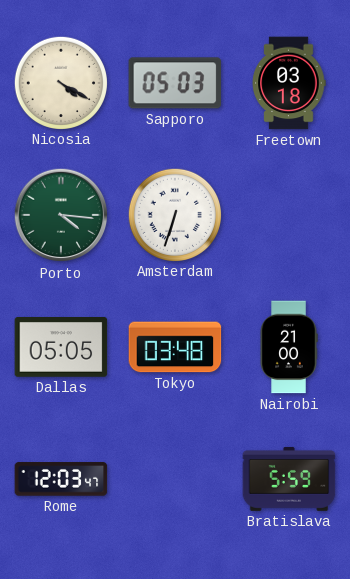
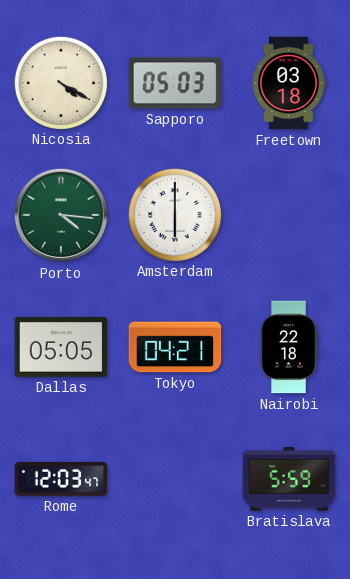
Amsterdam: 6:33 -> 6:00
Tokyo: 03:48 -> 04:21
Nairobi: 21:00 -> 22:18
